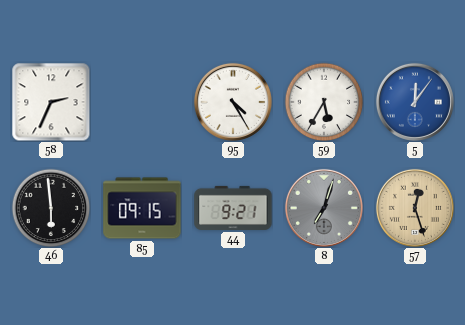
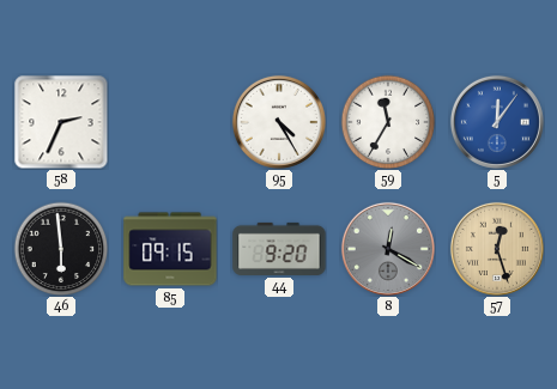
59: 5:35 -> 11:35
44: 9:21 -> 9:20
8: 7:03 -> 12:20
